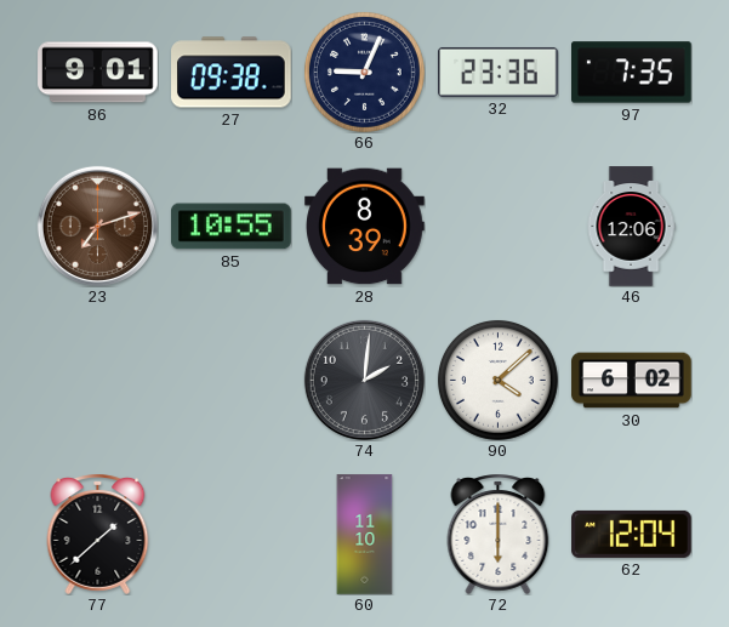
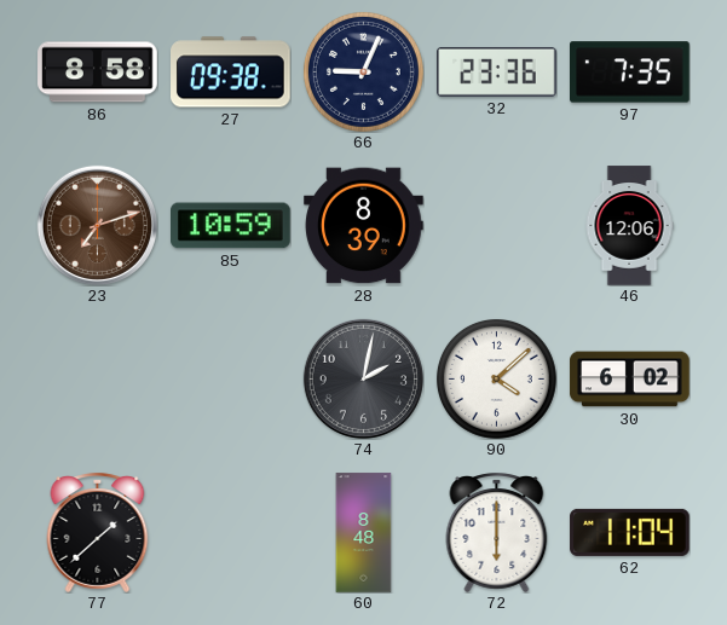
86: 9:01 -> 8:58
85: 10:55 -> 10:59
74: 2:01 -> 2:02
60: 11:10 -> 8:48
62: 12:04 -> 11:04
